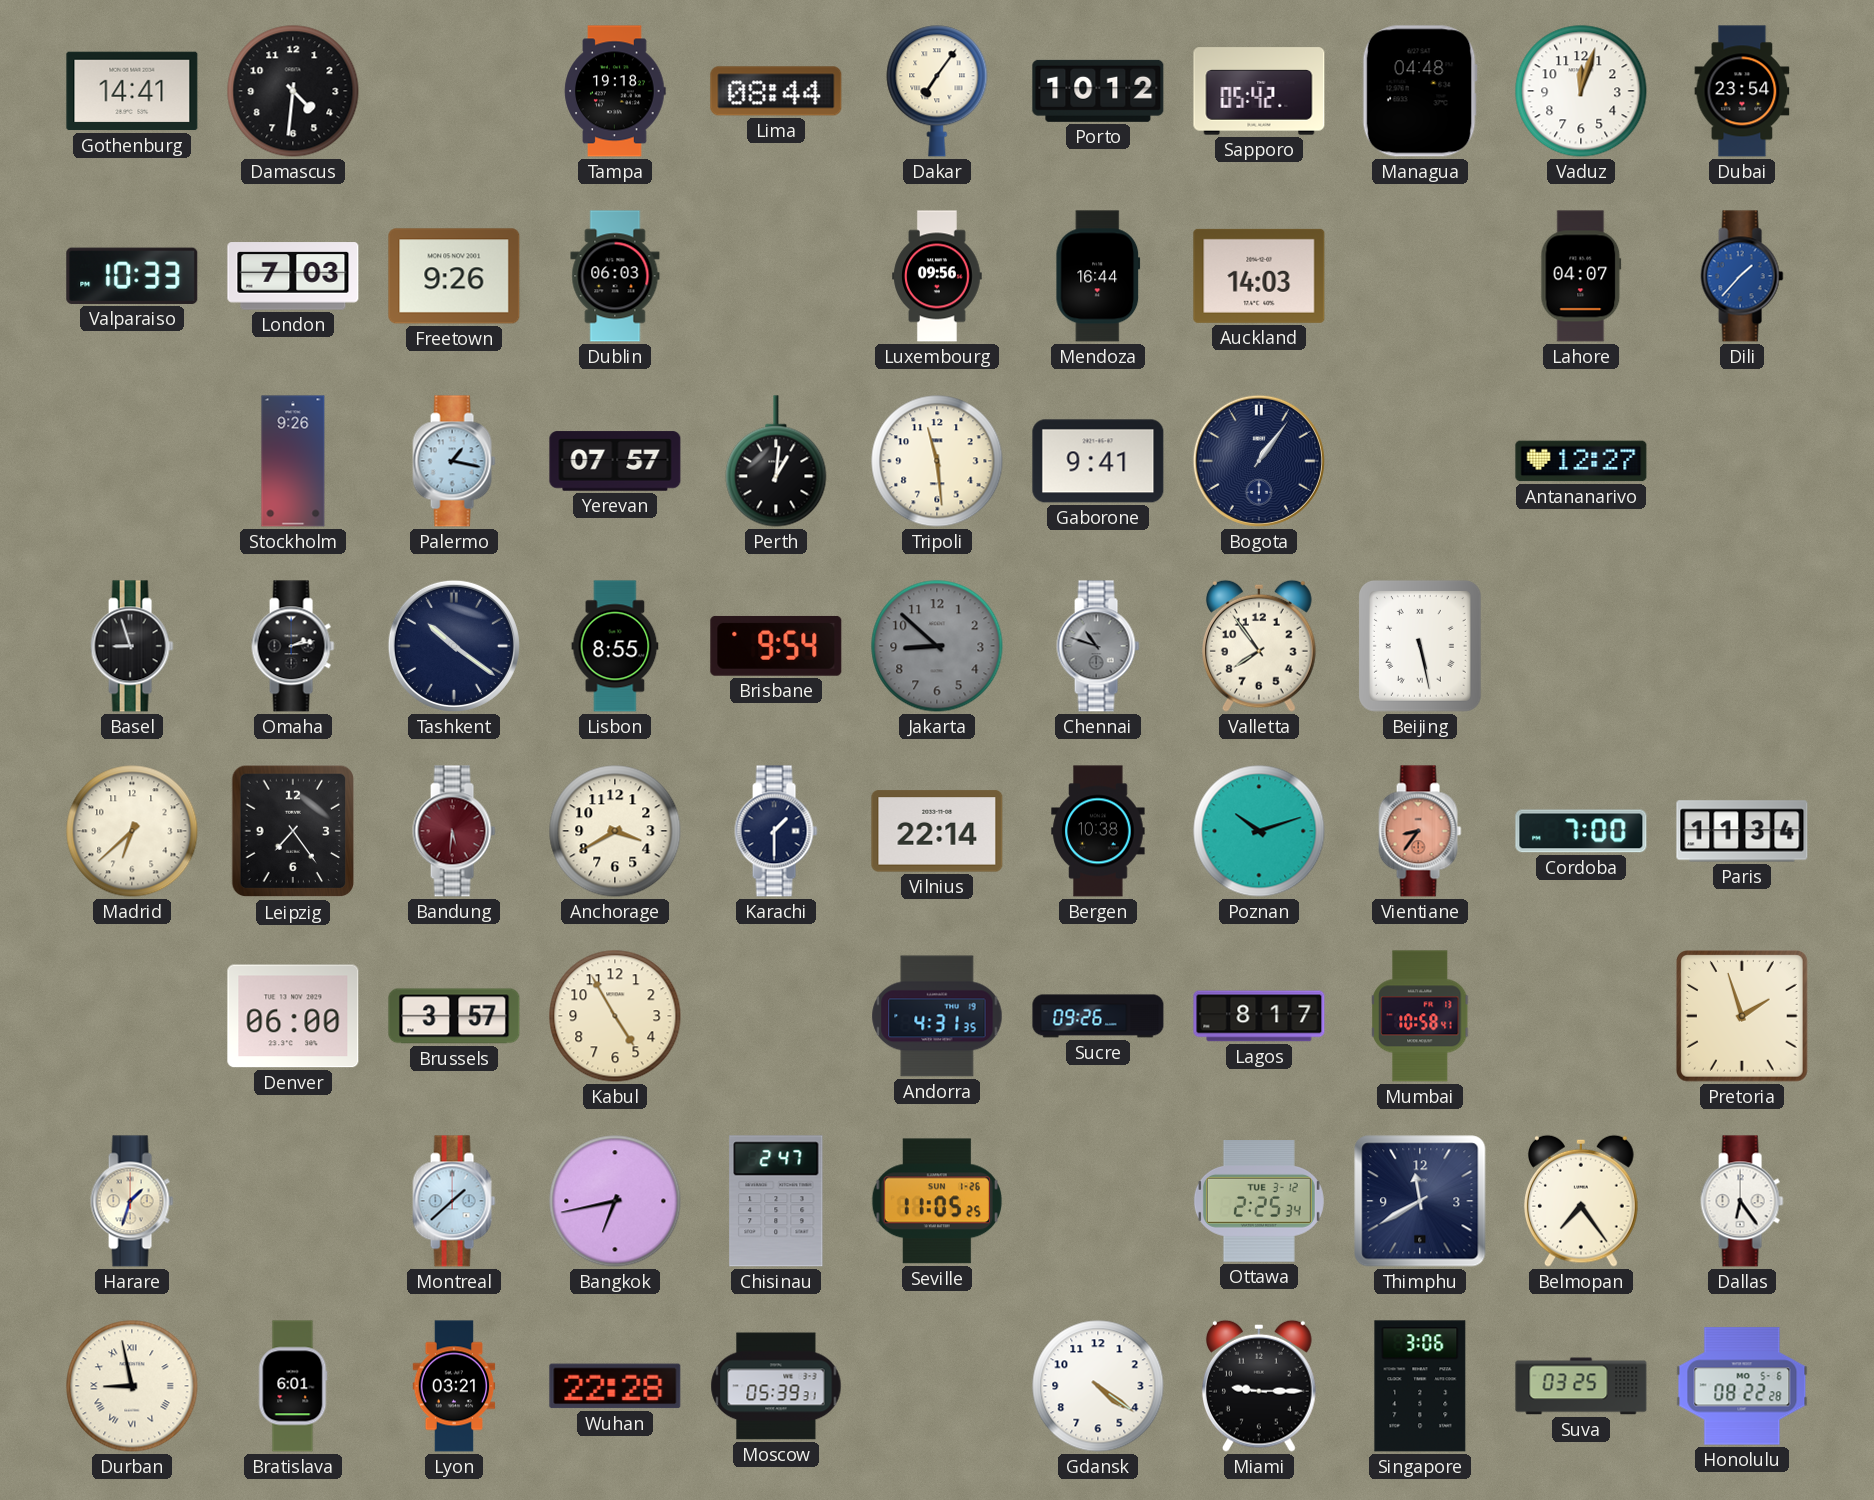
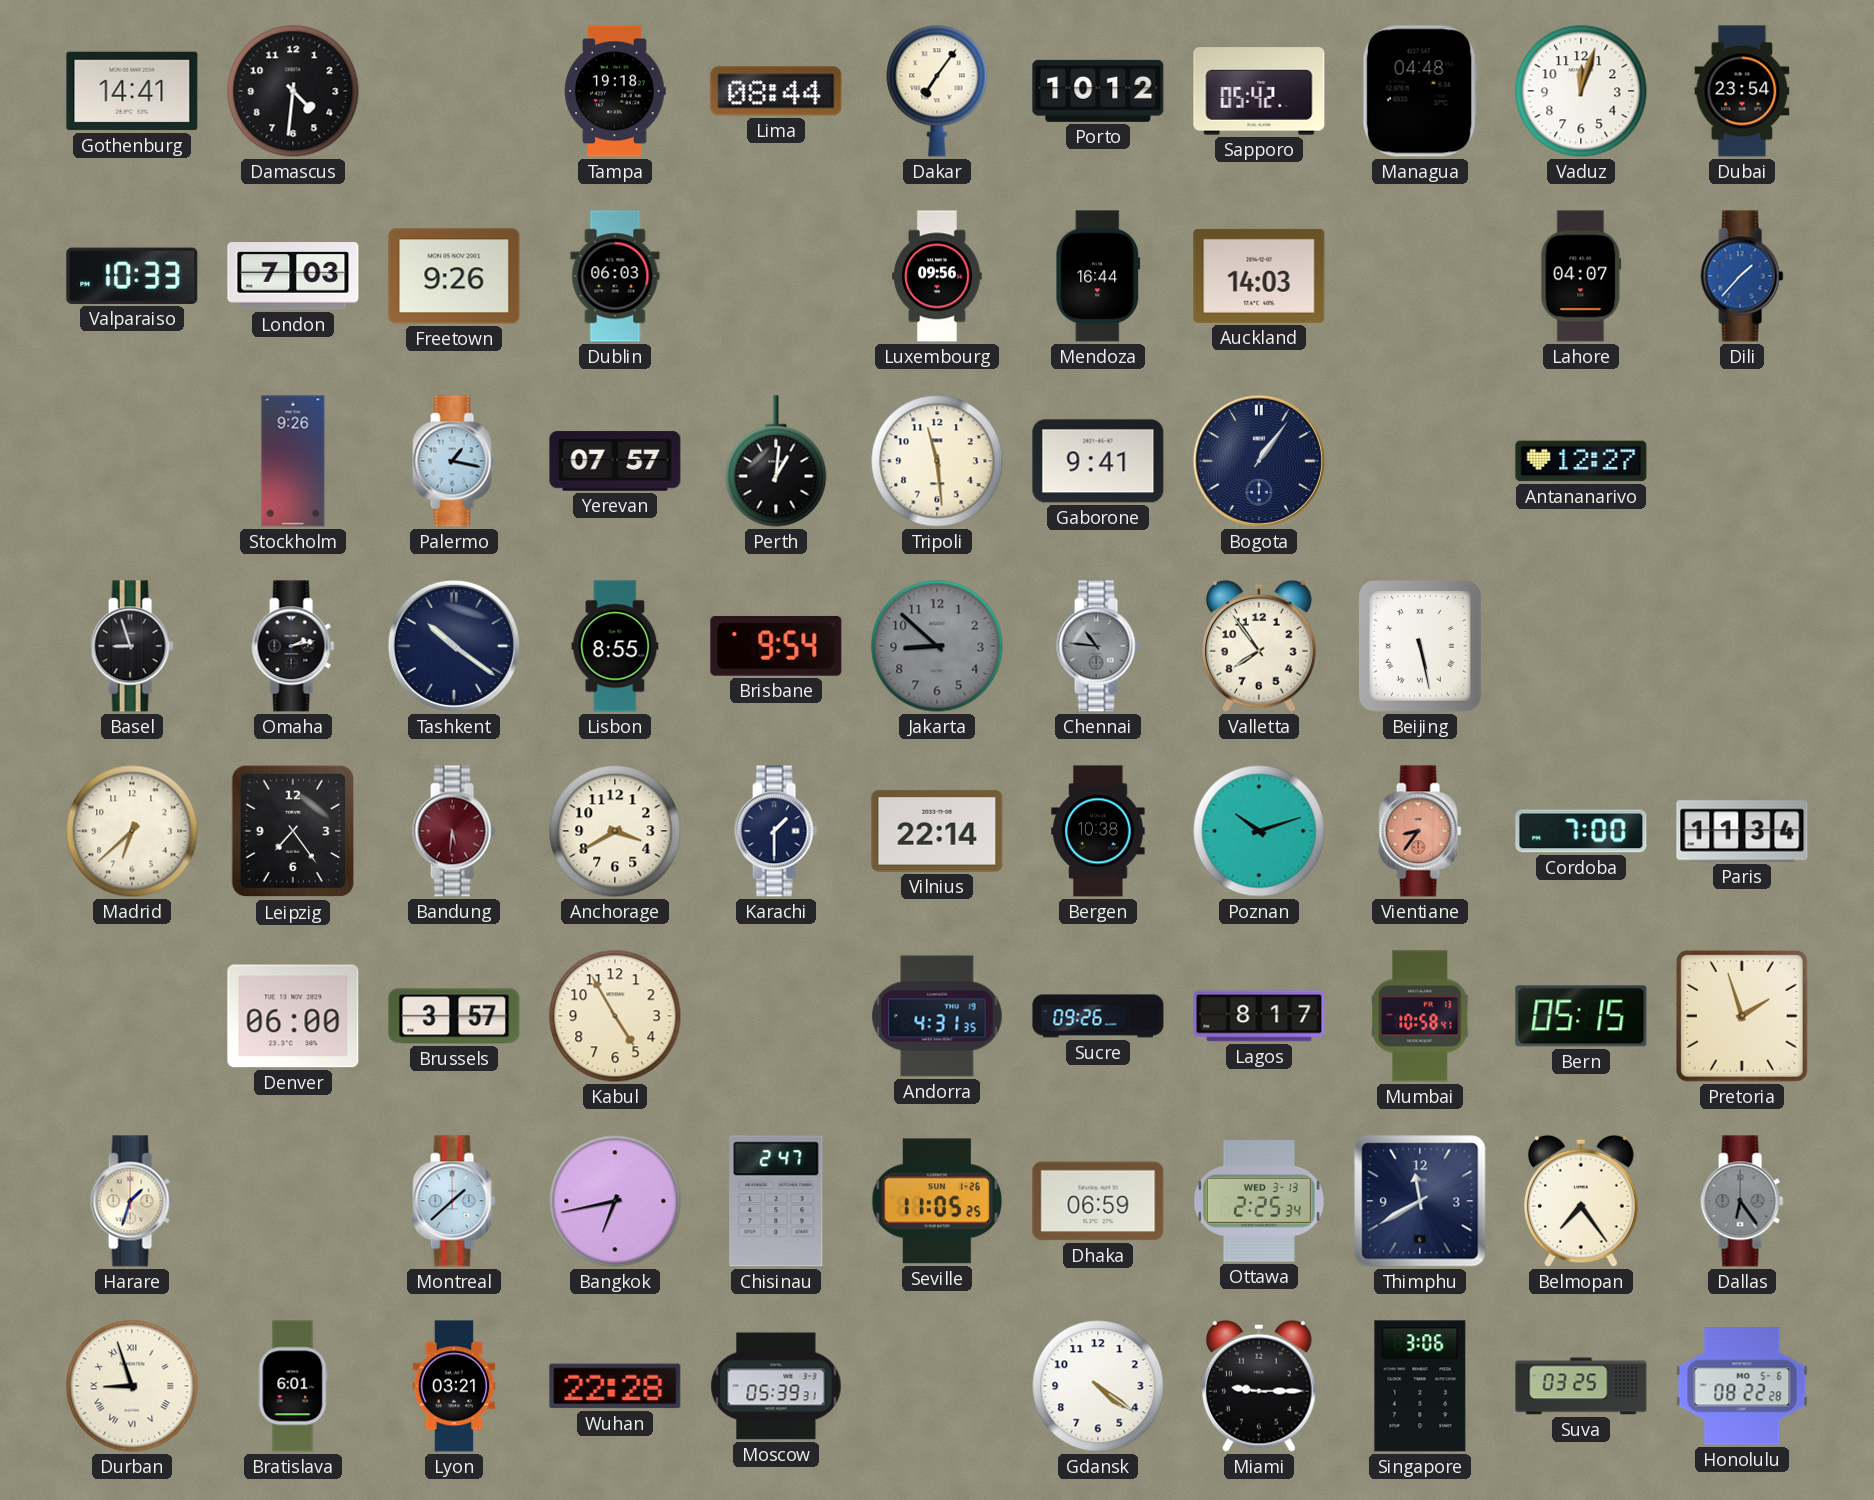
Chennai: 10:48 -> 10:46
Bern: none -> 05:15
Dhaka: none -> 06:59
Ottawa date: TUE 3-12 -> WED 3-13
Dallas dial: white -> grey
Durban: 8:58 -> 8:57
